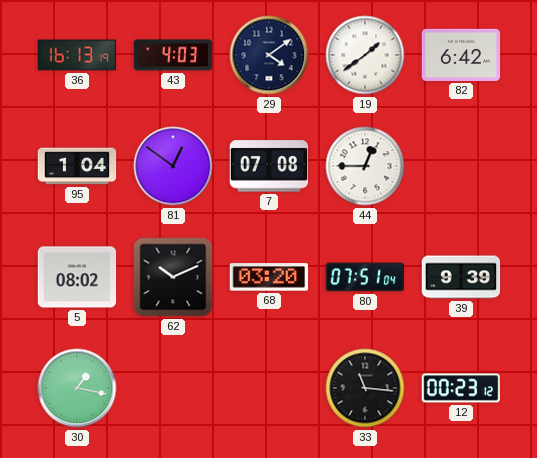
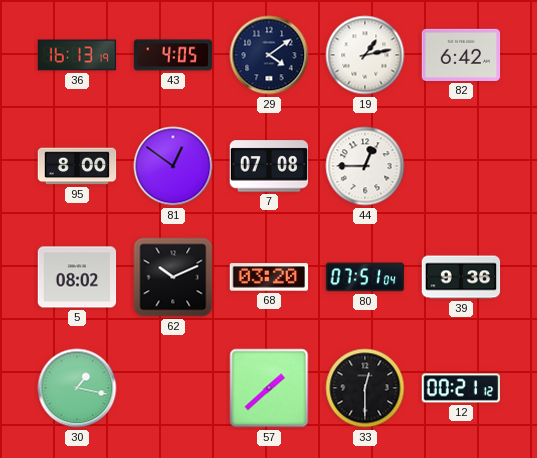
43: 4:03 -> 4:05
19: 1:39 -> 1:13
95: 1:04 -> 8:00
39: 9:39 -> 9:36
57: none -> 1:38
33: 11:16 -> 12:30
12: 00:23 -> 00:21
